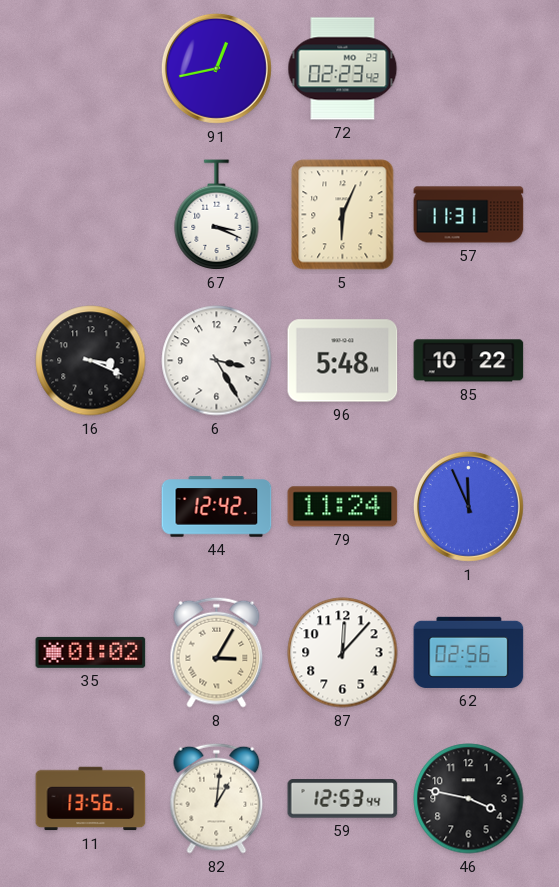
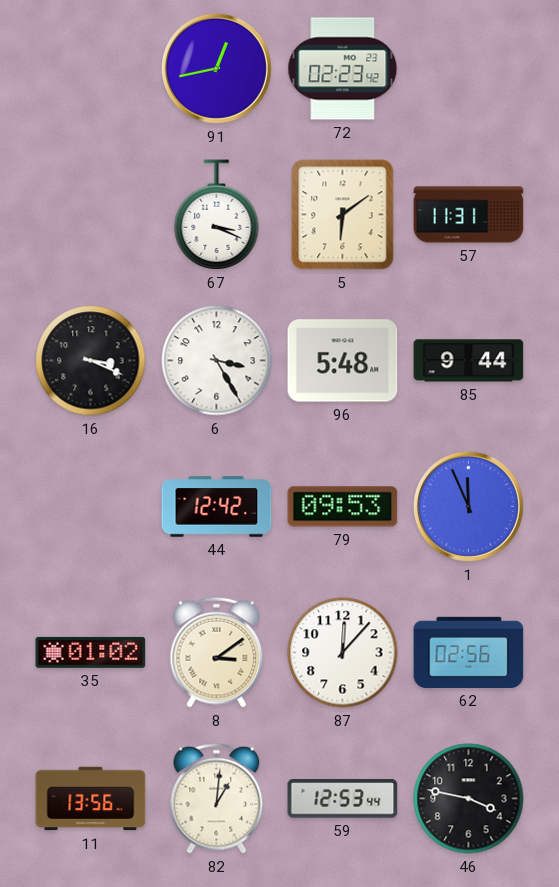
5: 6:04 -> 6:09
85: 10:22 -> 9:44
79: 11:24 -> 09:53
8: 3:05 -> 3:09
